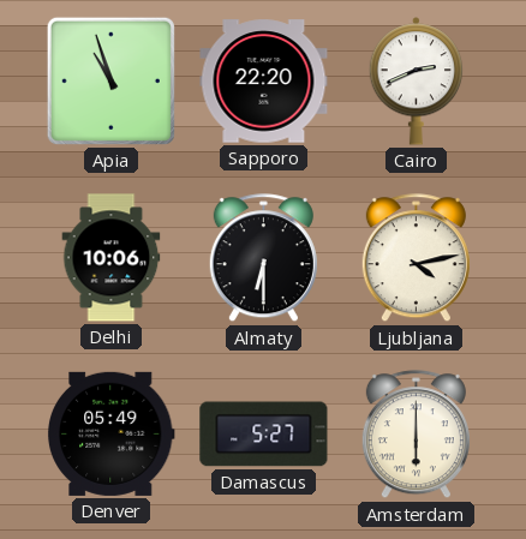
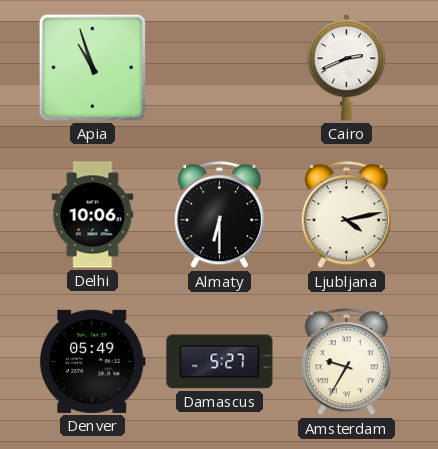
Sapporo: 22:20 -> none
Amsterdam: 6:00 -> 9:35
